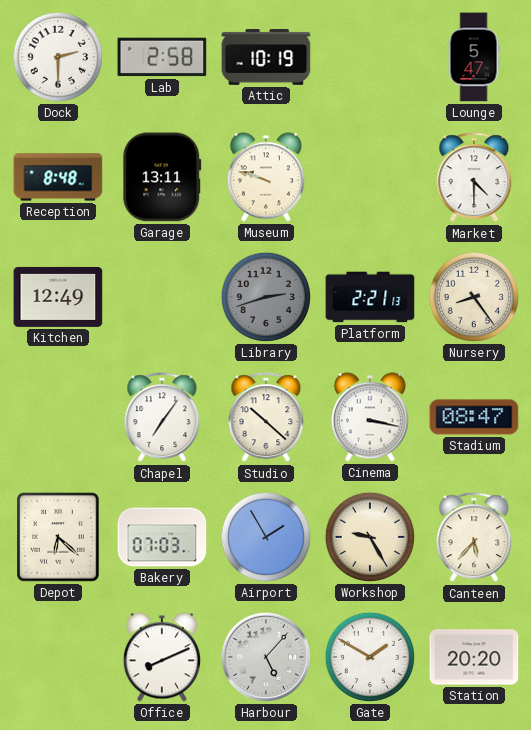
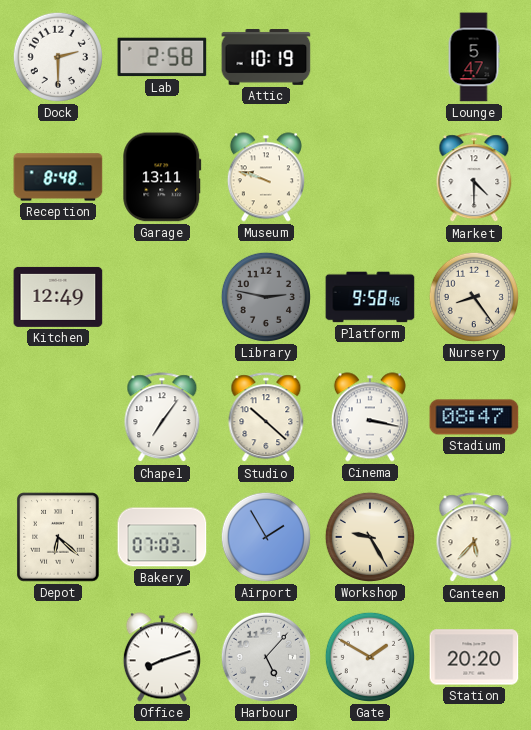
Library: 2:42 -> 2:47
Platform: 2:21 -> 9:58
Office: 8:11 -> 8:12
